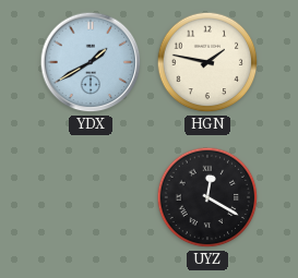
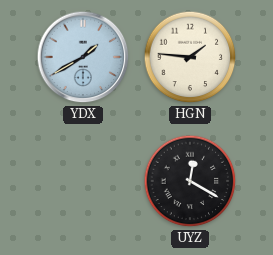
HGN: 1:47 -> 1:46
